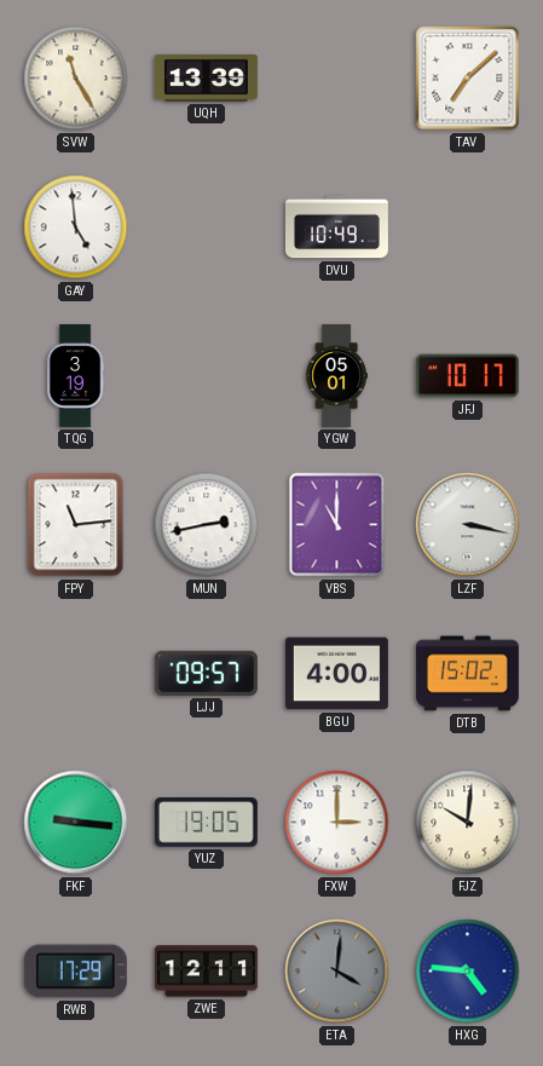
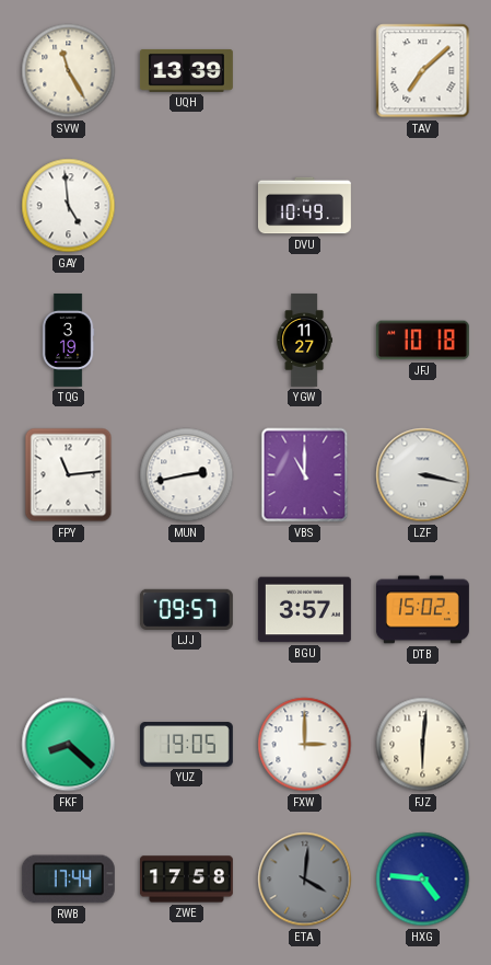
YGW: 05:01 -> 11:27
JFJ: 10:17 -> 10:18
BGU: 4:00 -> 3:57
FKF: 9:16 -> 8:22
FJZ: 10:01 -> 6:01
RWB: 17:29 -> 17:44
ZWE: 12:11 -> 17:58
